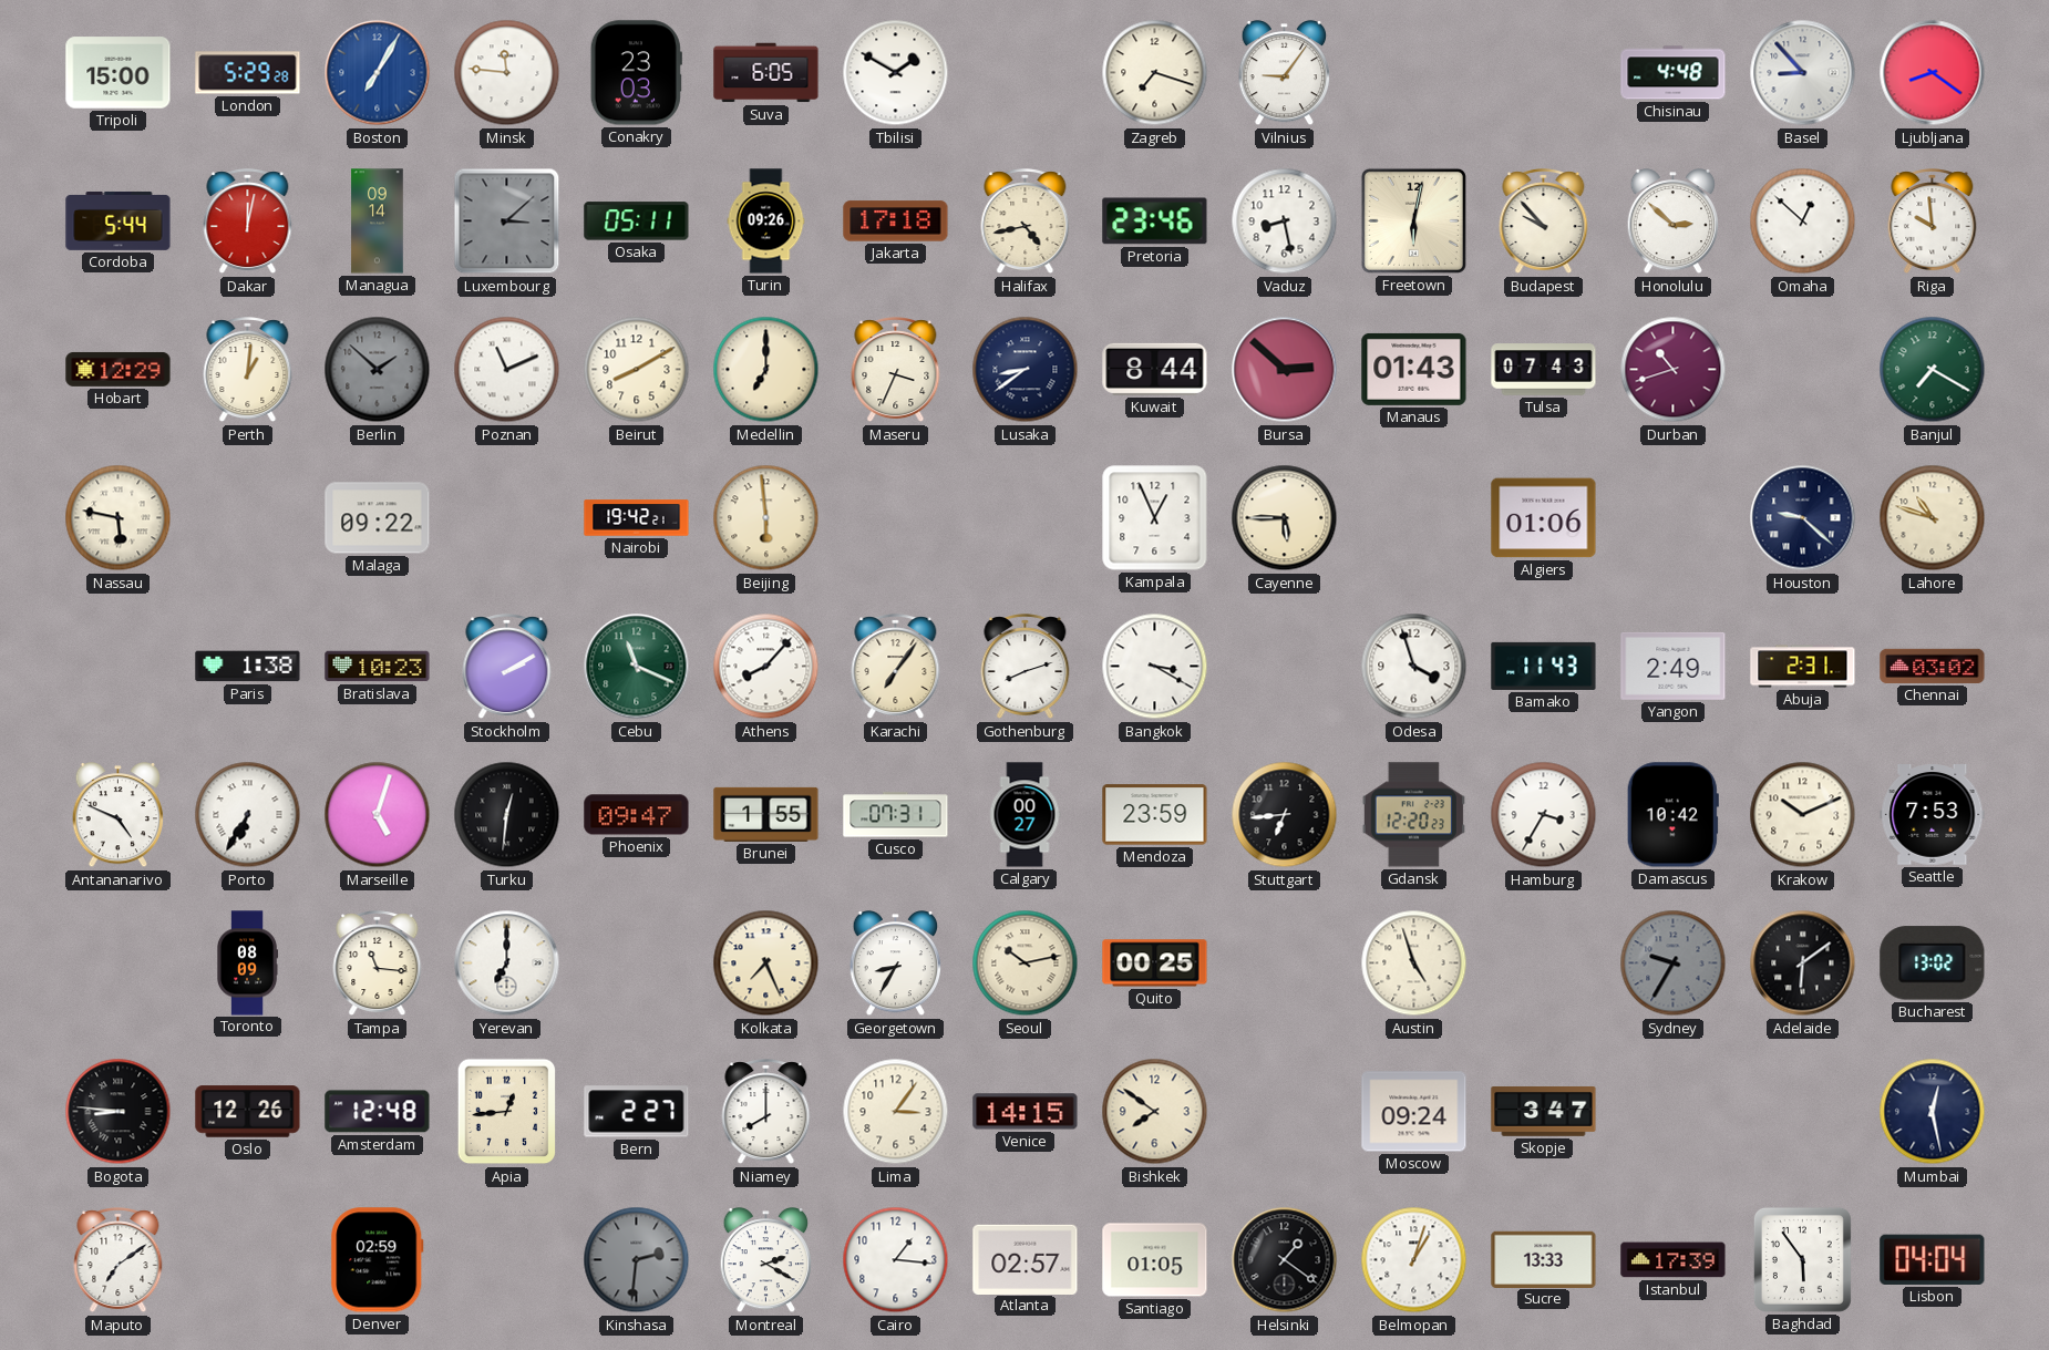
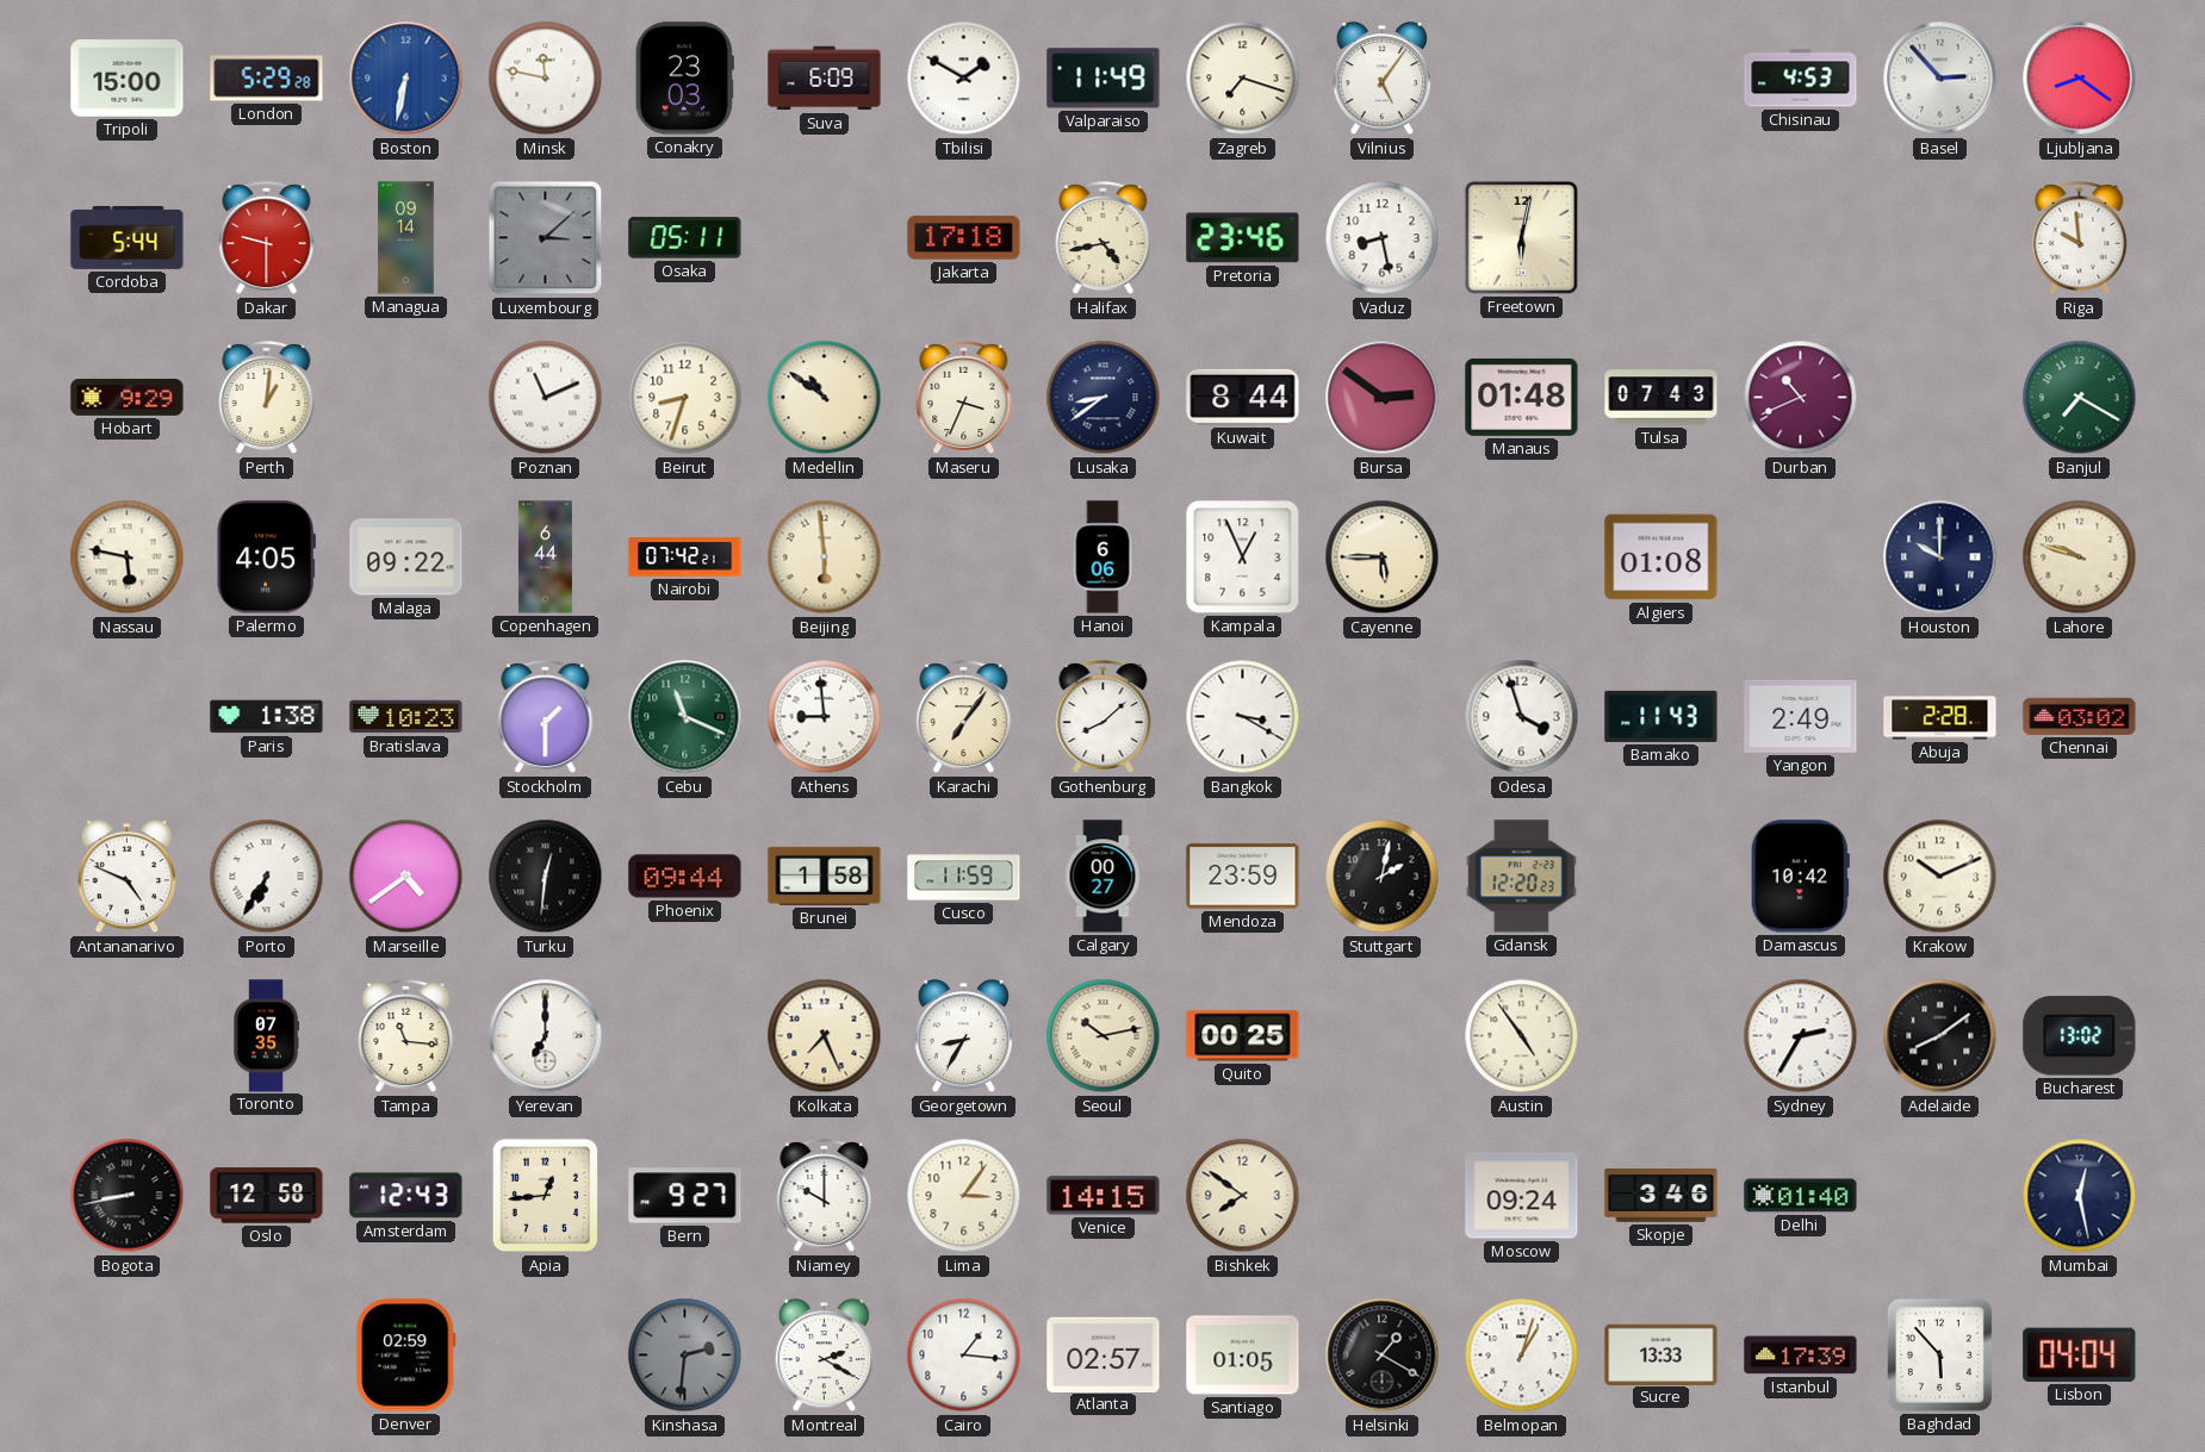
Boston: 7:05 -> 6:32
Minsk: 11:46 -> 11:47
Suva: 6:05 -> 6:09
Valparaiso: none -> 11:49
Vilnius: 9:06 -> 5:06
Chisinau: 4:48 -> 4:53
Basel: 8:53 -> 2:53
Dakar: 12:02 -> 9:30
Turin: 09:26 -> none
Budapest: 9:53 -> none
Honolulu: 2:52 -> none
Omaha: 12:52 -> none
Hobart: 12:29 -> 9:29
Berlin: 1:52 -> none
Beirut: 8:10 -> 8:33
Medellin: 7:00 -> 10:51
Bursa: 2:52 -> 2:51
Manaus: 01:43 -> 01:48
Durban: 10:42 -> 10:41
Palermo: none -> 4:05
Copenhagen: none -> 6:44
Nairobi: 19:42 -> 07:42
Hanoi: none -> 6:06
Algiers: 01:06 -> 01:08
Houston: 9:22 -> 10:00
Lahore: 10:48 -> 9:48
Stockholm: 2:10 -> 1:30
Athens: 8:07 -> 8:59
Gothenburg: 8:12 -> 8:08
Abuja: 2:31 -> 2:28
Marseille: 5:03 -> 4:39
Phoenix: 09:47 -> 09:44
Brunei: 1:55 -> 1:58
Cusco: 07:31 -> 11:59
Stuttgart: 6:44 -> 2:02
Hamburg: 3:35 -> none
Seattle: 7:53 -> none
Toronto: 08:09 -> 07:35
Austin: 4:57 -> 4:54
Sydney: 9:35 -> 2:35
Sydney dial: grey -> white
Adelaide: 6:09 -> 8:09
Bogota: 8:46 -> 8:43
Oslo: 12:26 -> 12:58
Amsterdam: 12:48 -> 12:43
Bern: 2:27 -> 9:27
Niamey: 8:00 -> 10:00
Skopje: 3:47 -> 3:46
Delhi: none -> 01:40
Maputo: 7:09 -> none
Helsinki: 1:21 -> 1:20
Baghdad: 5:54 -> 5:53
